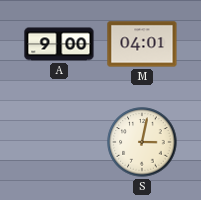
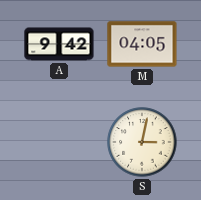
A: 9:00 -> 9:42
M: 04:01 -> 04:05
